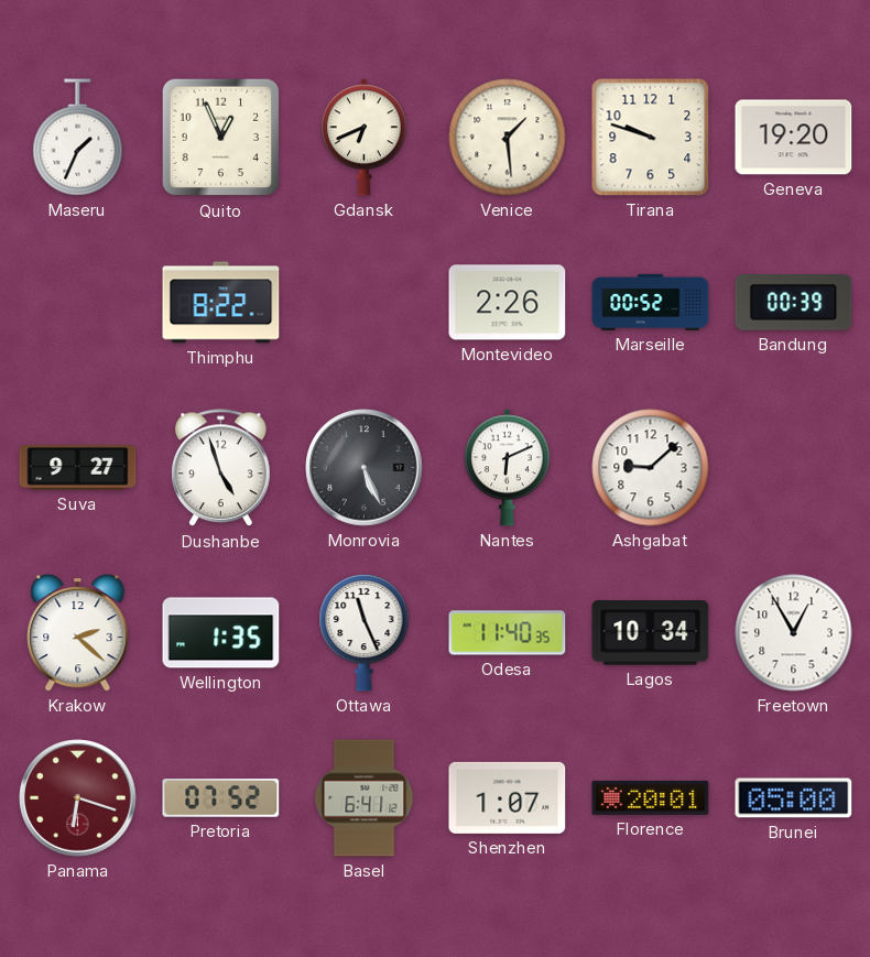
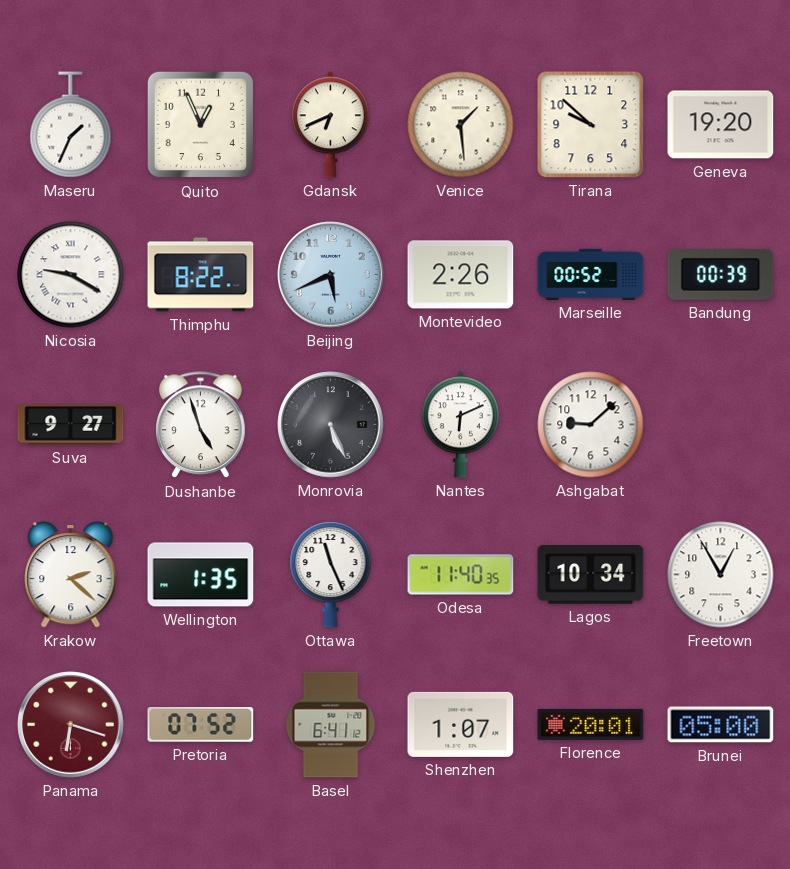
Tirana: 9:48 -> 9:52
Nicosia: none -> 9:20
Beijing: none -> 5:41
